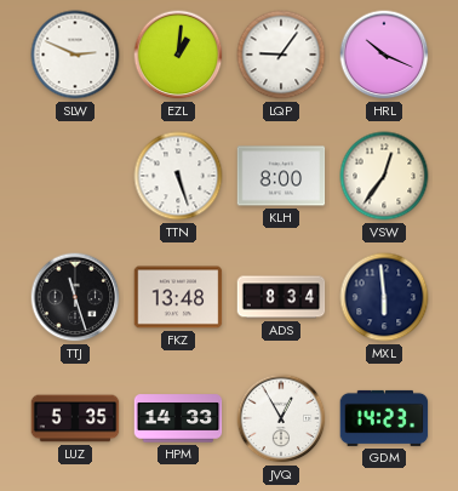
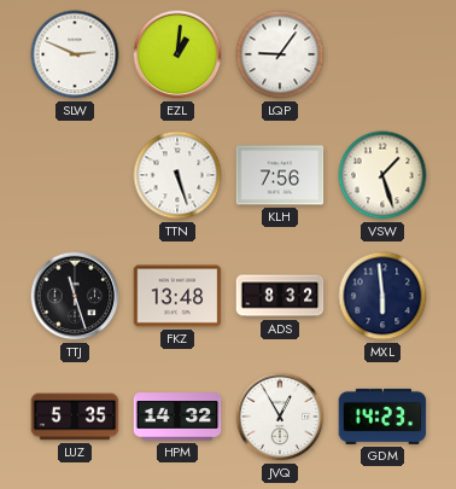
HRL: 10:19 -> none
KLH: 8:00 -> 7:56
VSW: 12:36 -> 1:27
ADS: 8:34 -> 8:32
HPM: 14:33 -> 14:32
